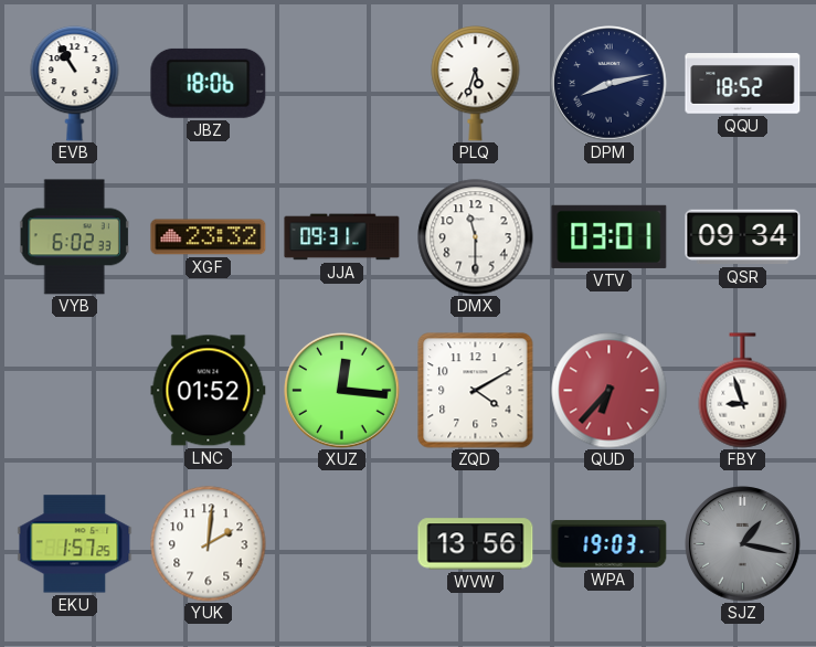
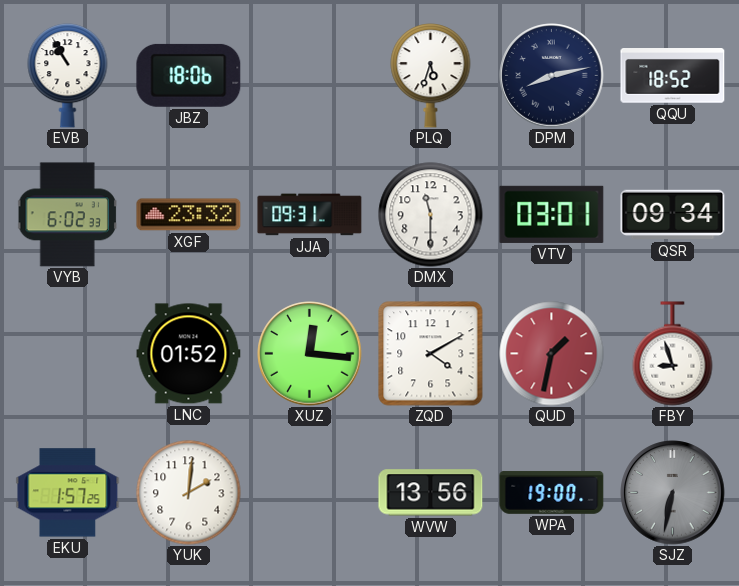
QUD: 6:37 -> 1:32
WPA: 19:03 -> 19:00
SJZ: 1:17 -> 6:32
